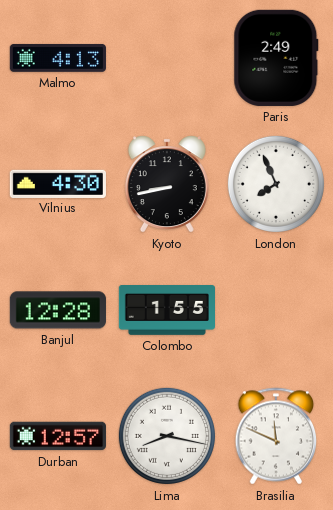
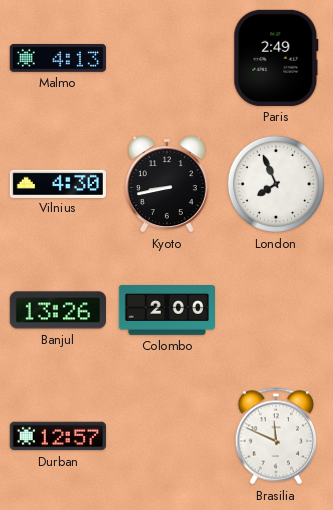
Banjul: 12:28 -> 13:26
Colombo: 1:55 -> 2:00
Lima: 8:17 -> none
